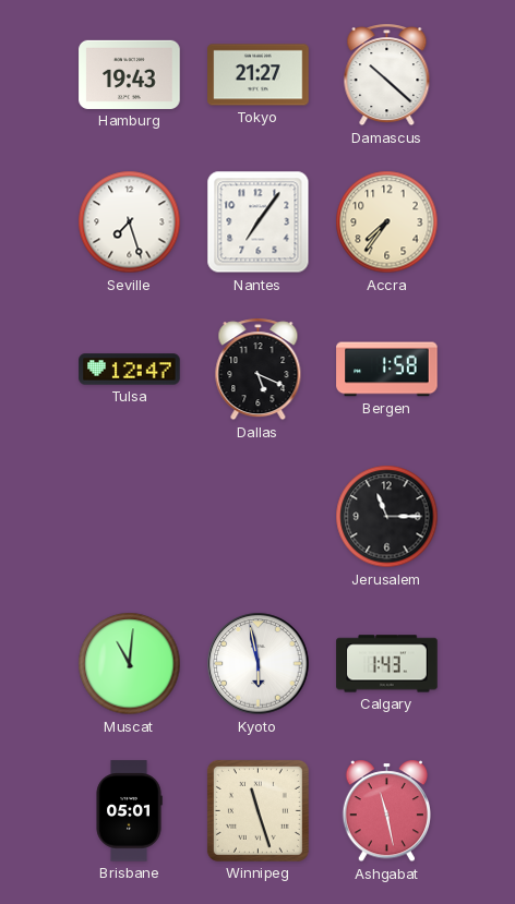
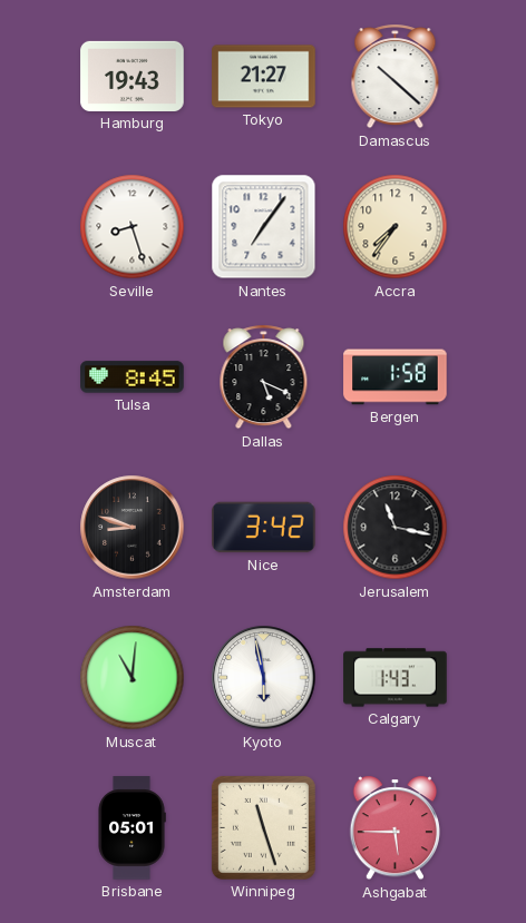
Seville: 7:27 -> 8:27
Tulsa: 12:47 -> 8:45
Amsterdam: none -> 8:48
Nice: none -> 3:42
Jerusalem: 11:15 -> 11:17
Ashgabat: 11:28 -> 5:45
